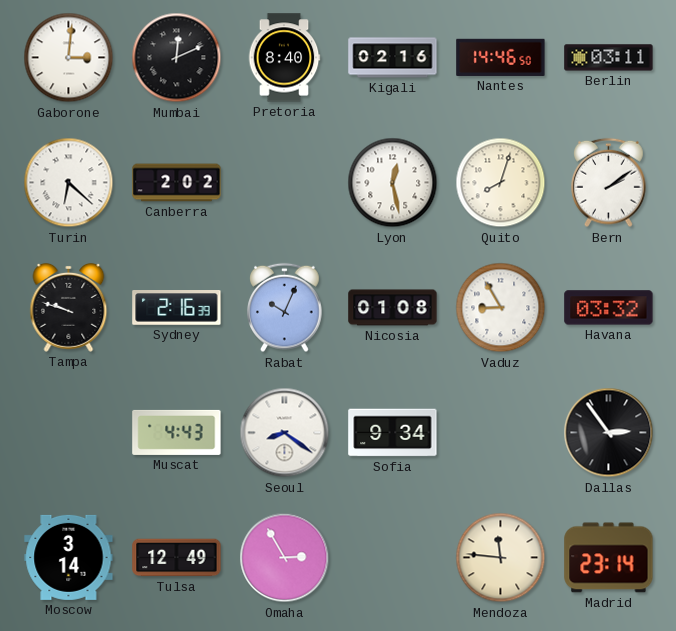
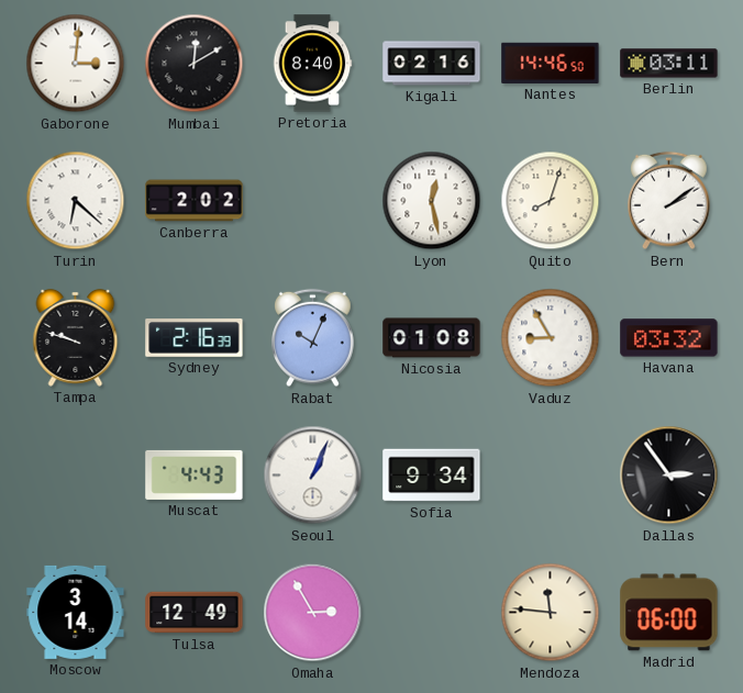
Mumbai: 12:11 -> 12:10
Seoul: 8:21 -> 1:04
Madrid: 23:14 -> 06:00
